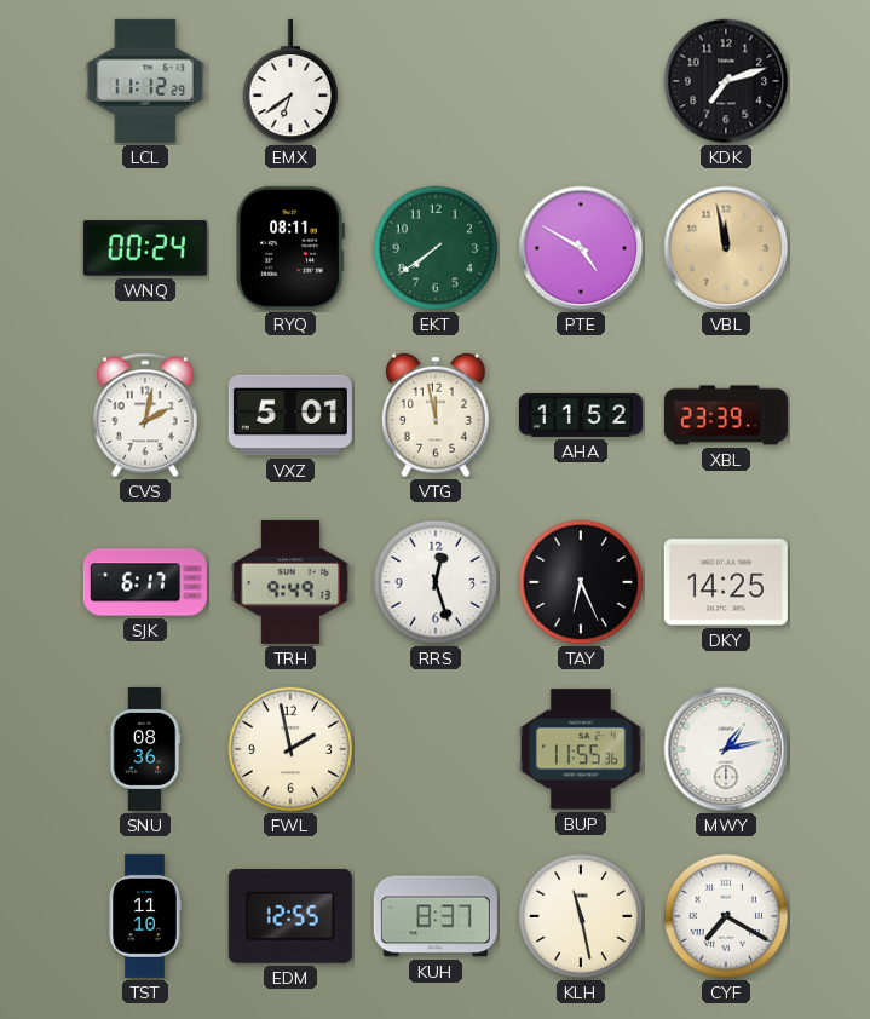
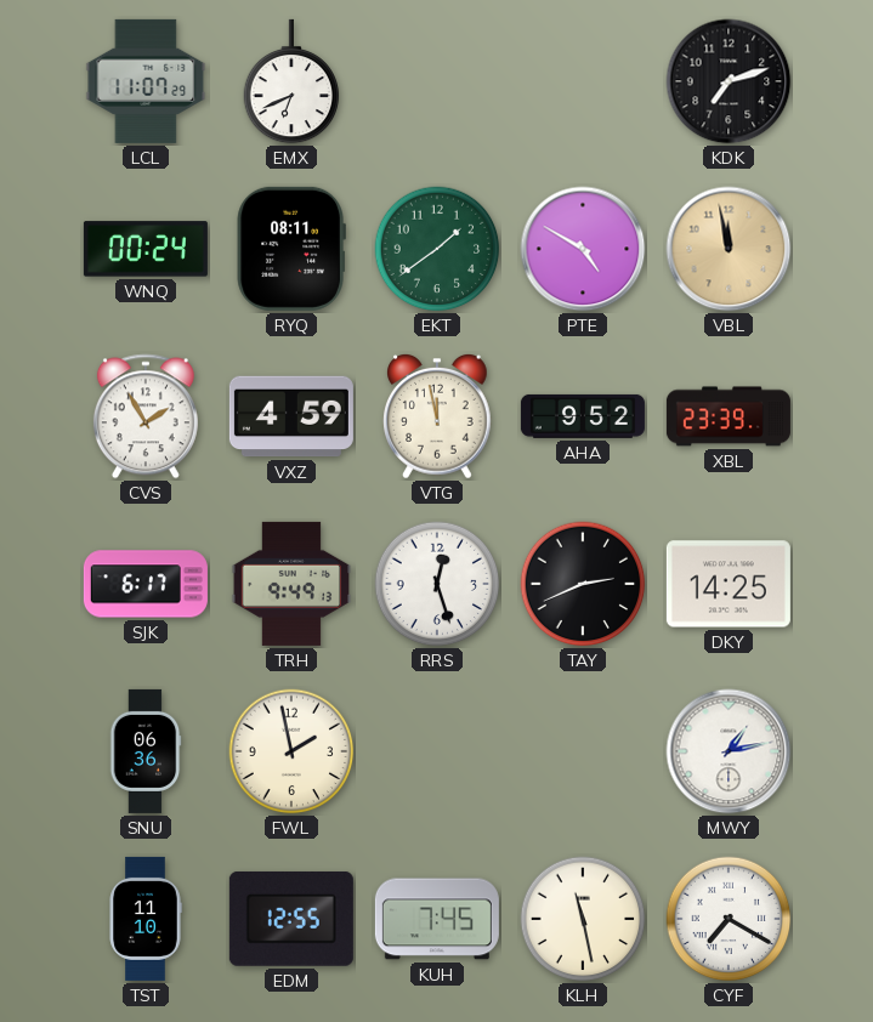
LCL: 11:12 -> 11:07
EMX: 6:39 -> 6:41
EKT: 7:39 -> 1:39
CVS: 2:02 -> 1:55
VXZ: 5:01 -> 4:59
AHA: 11:52 -> 9:52
TAY: 6:26 -> 2:41
SNU: 08:36 -> 06:36
BUP: 11:55 -> none
KUH: 8:37 -> 7:45
